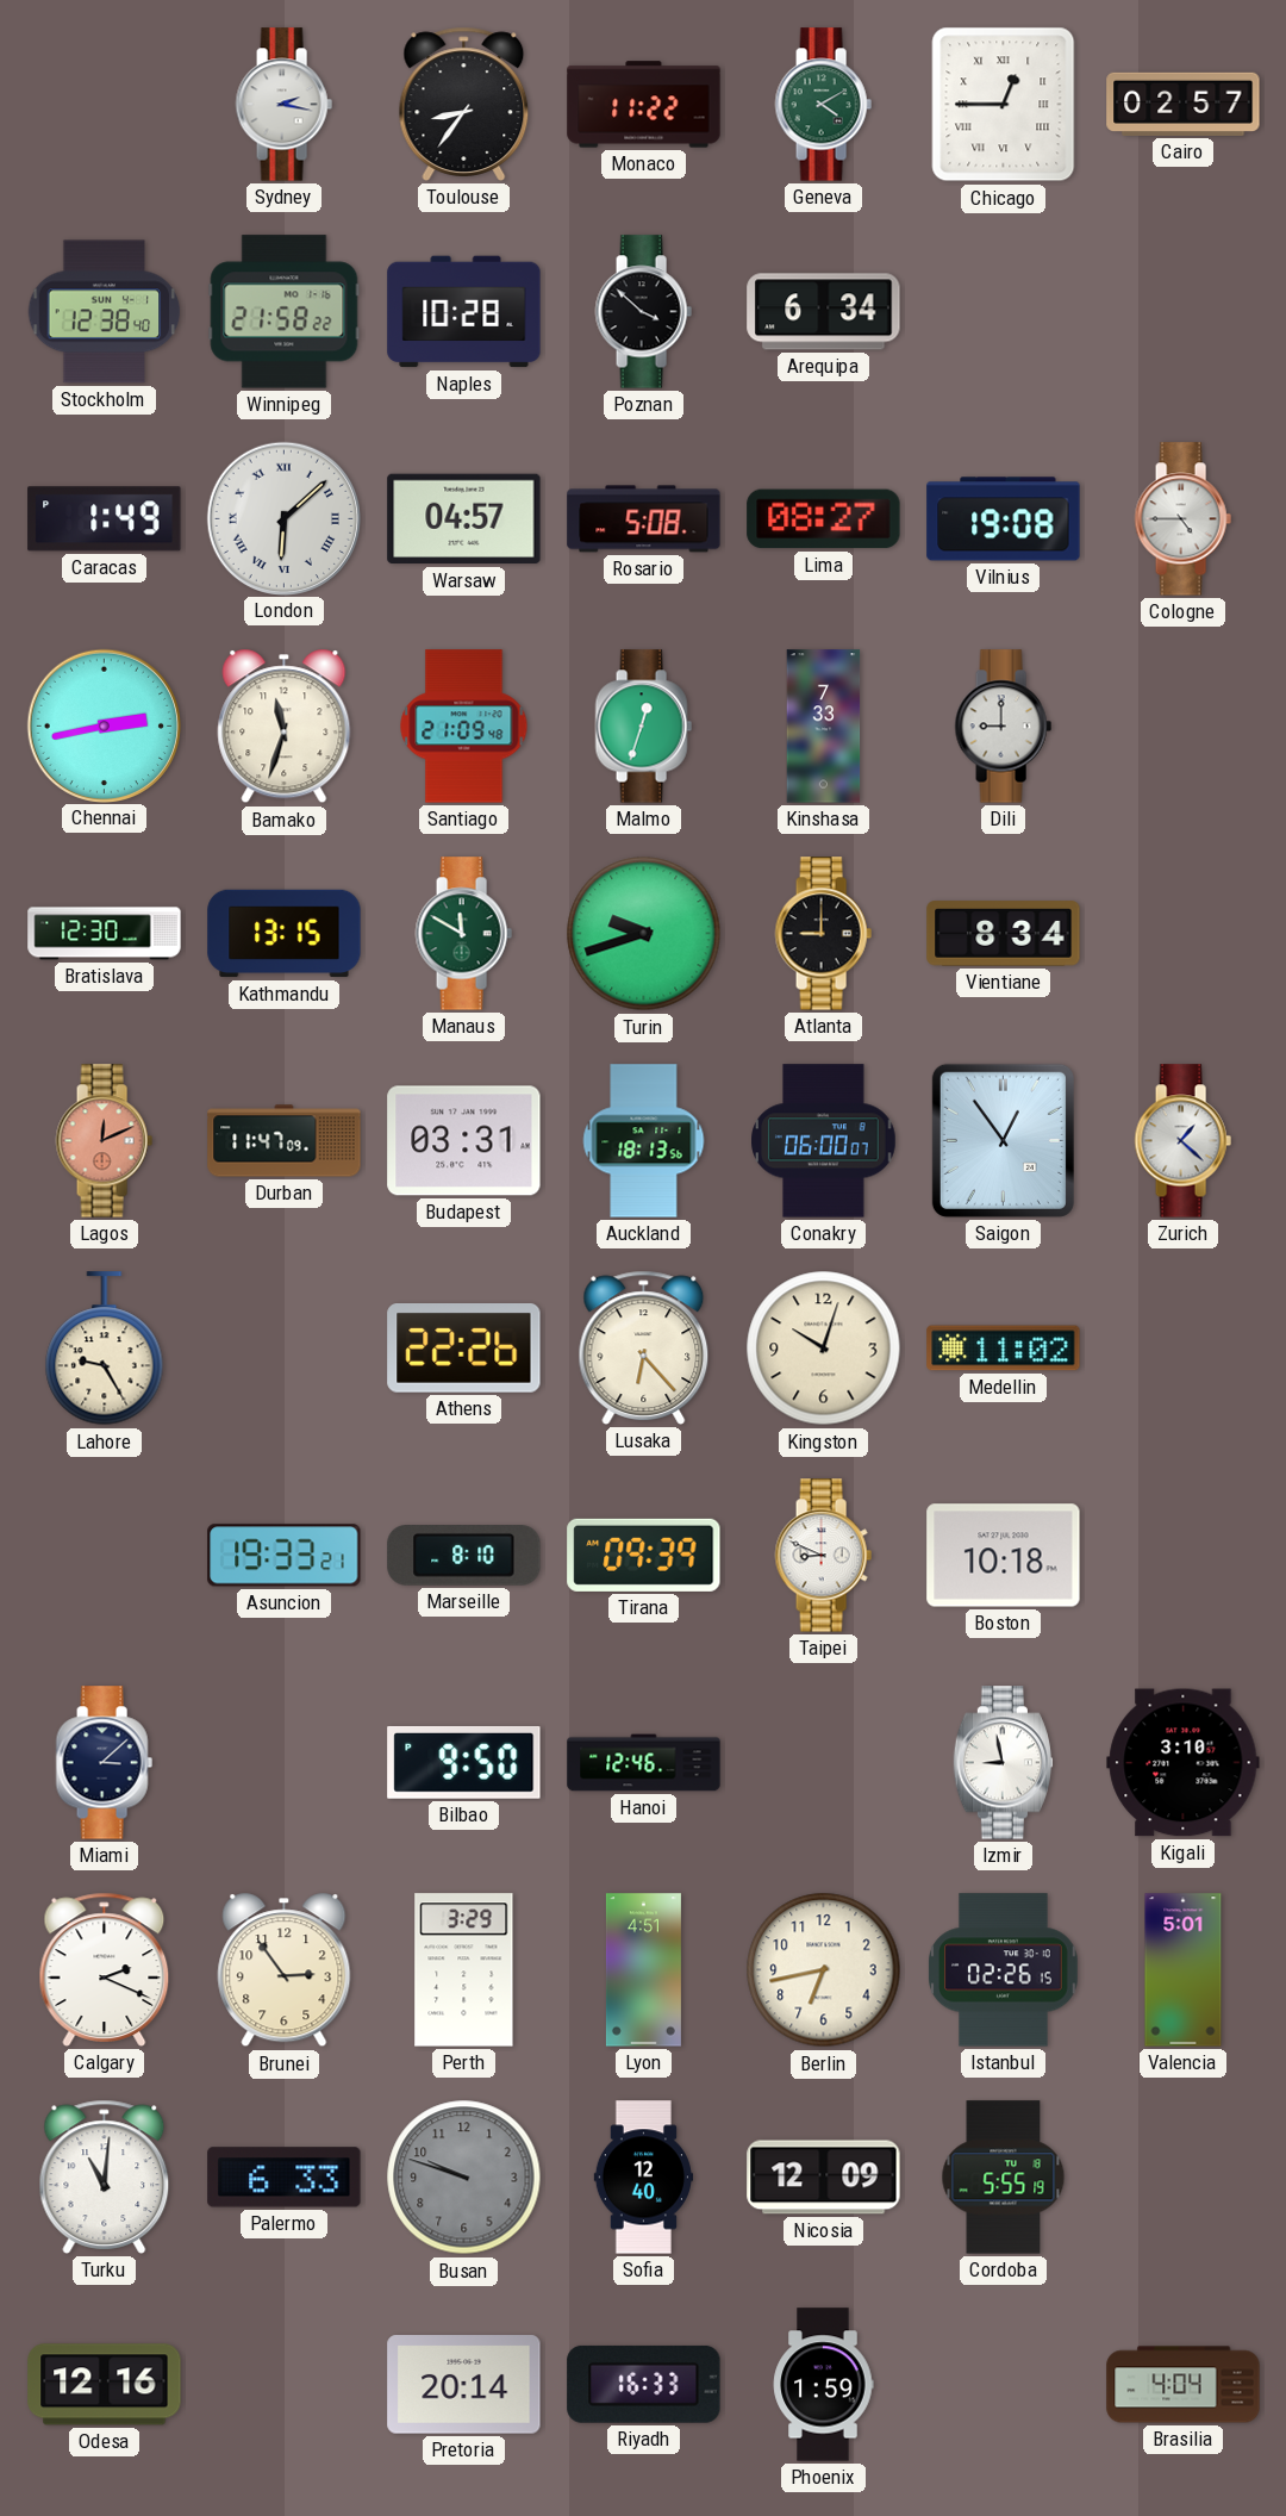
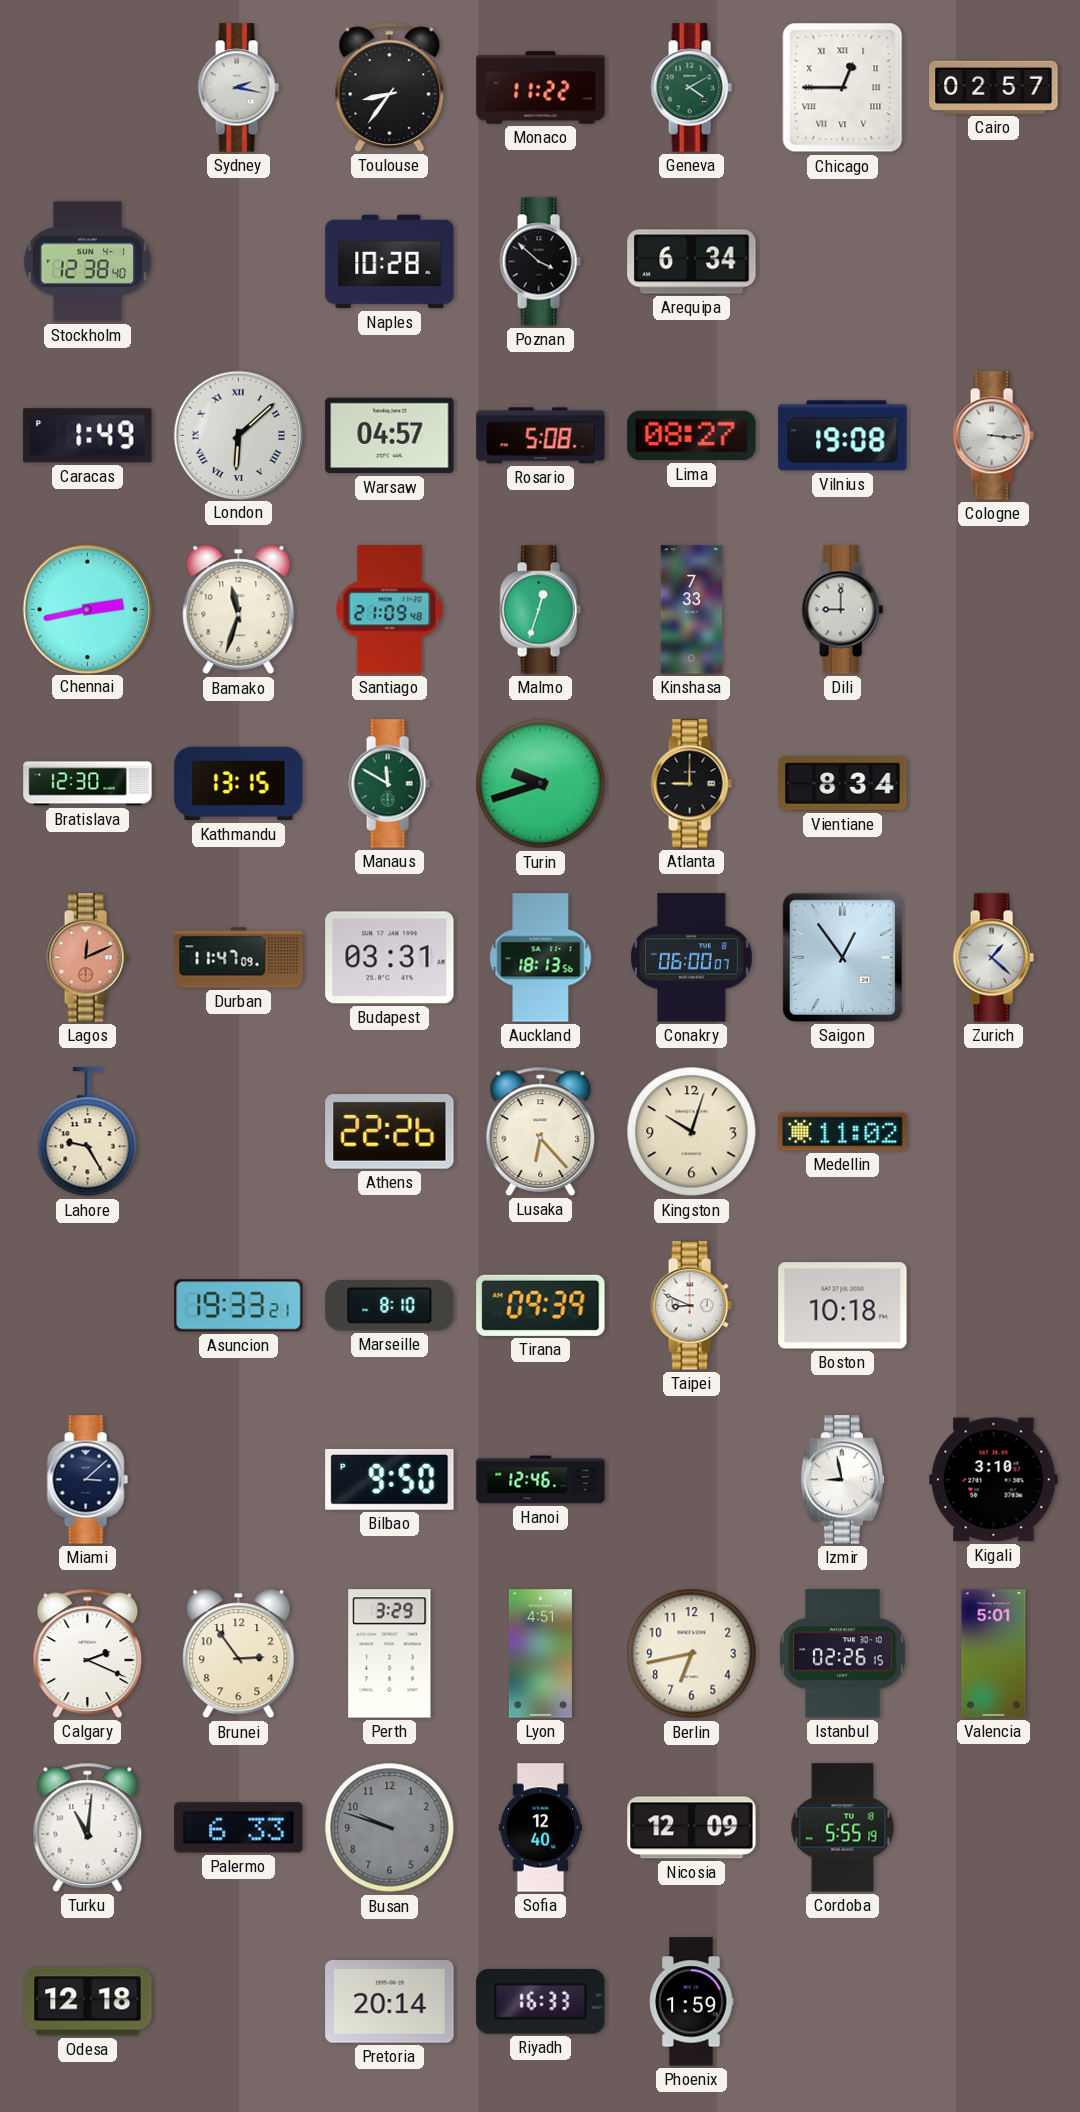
Winnipeg: 21:58 -> none
Cologne: 4:45 -> 3:16
Odesa: 12:16 -> 12:18
Brasilia: 4:04 -> none
